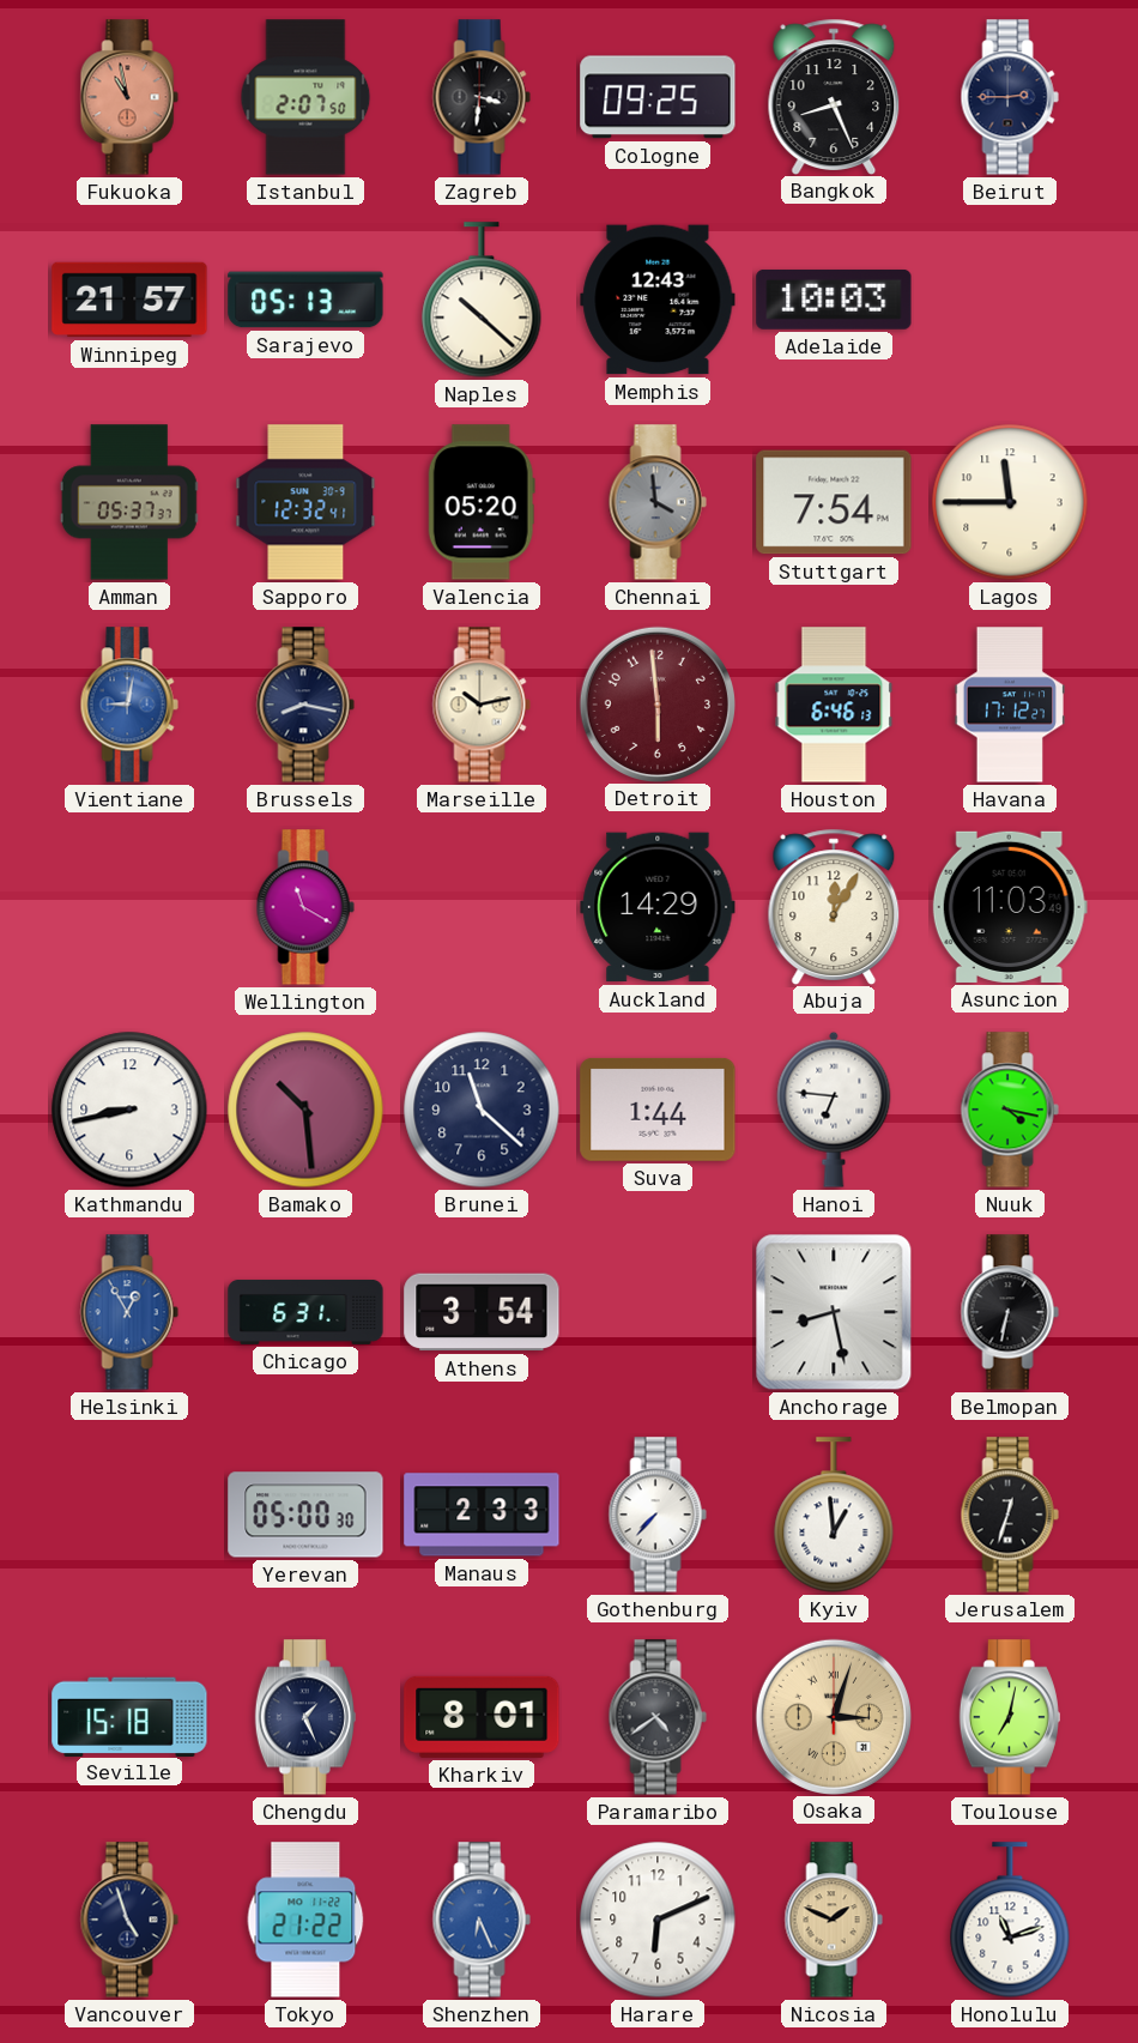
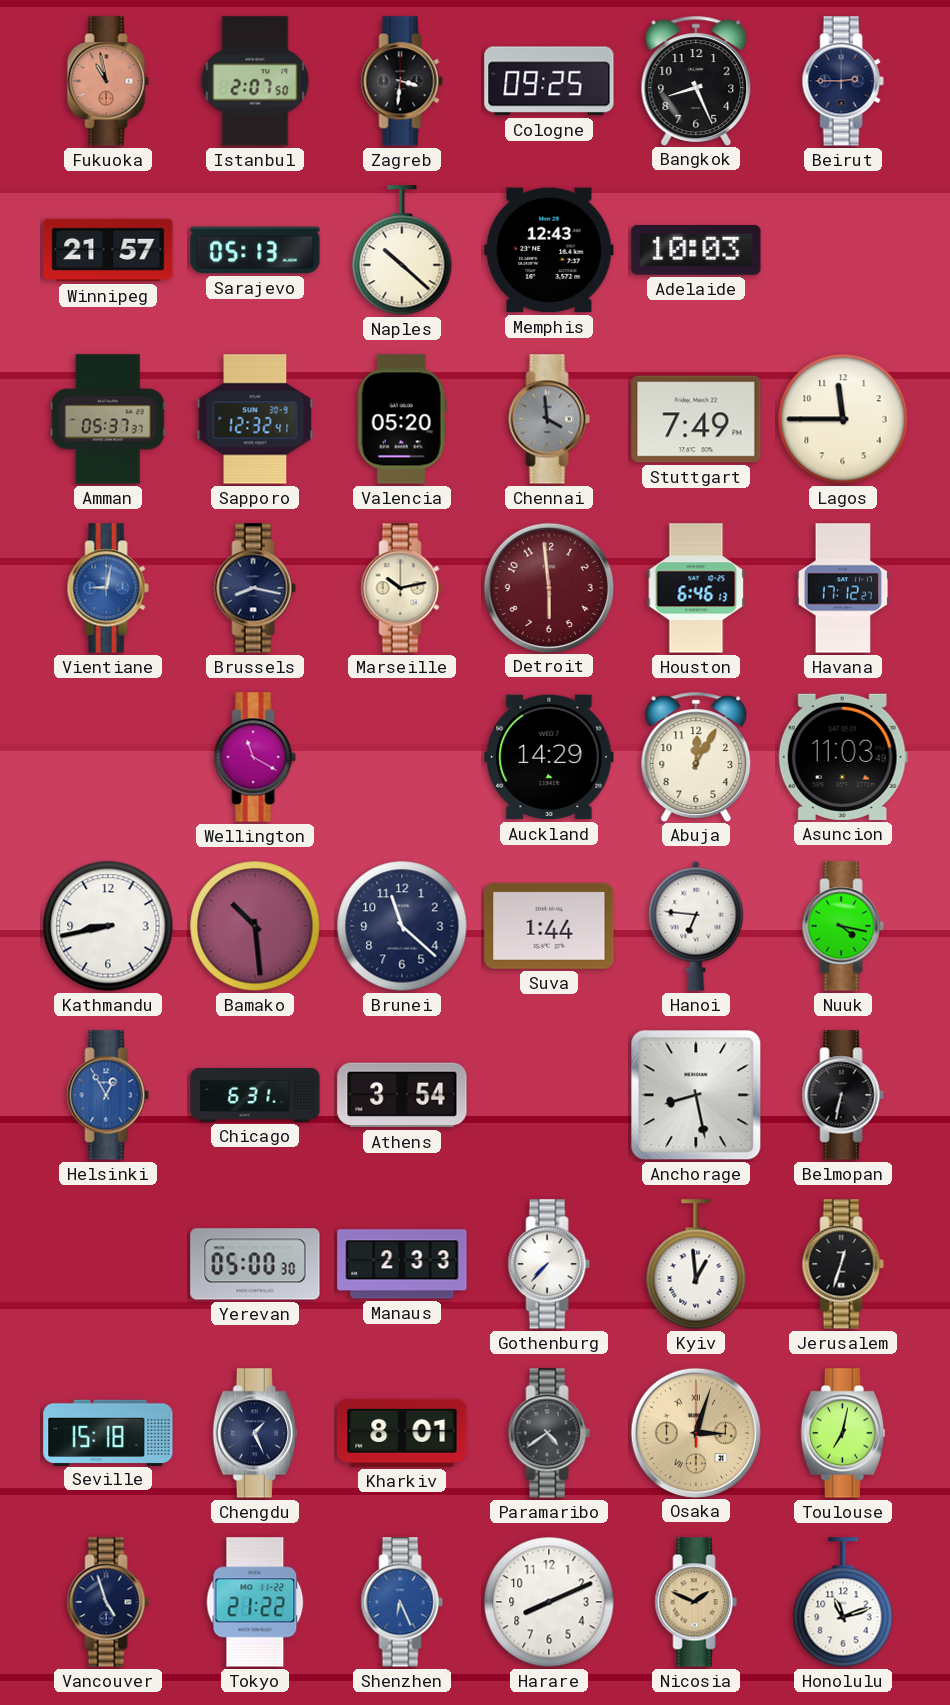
Stuttgart: 7:54 -> 7:49
Harare: 6:11 -> 8:11
